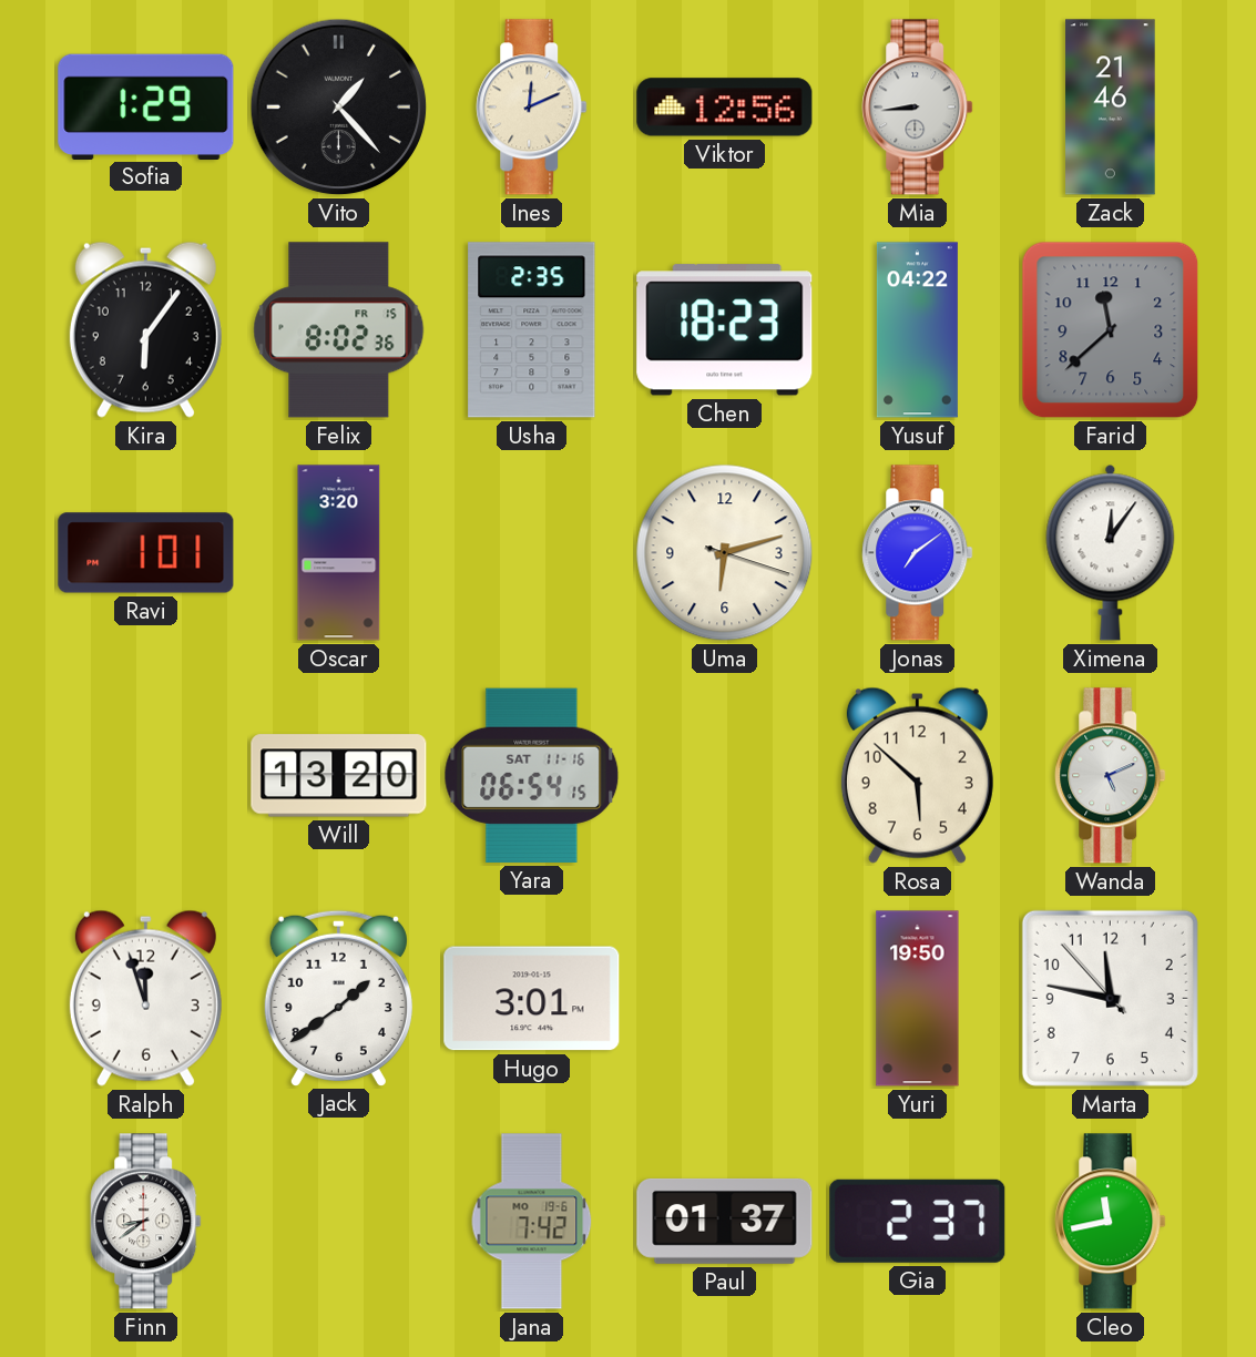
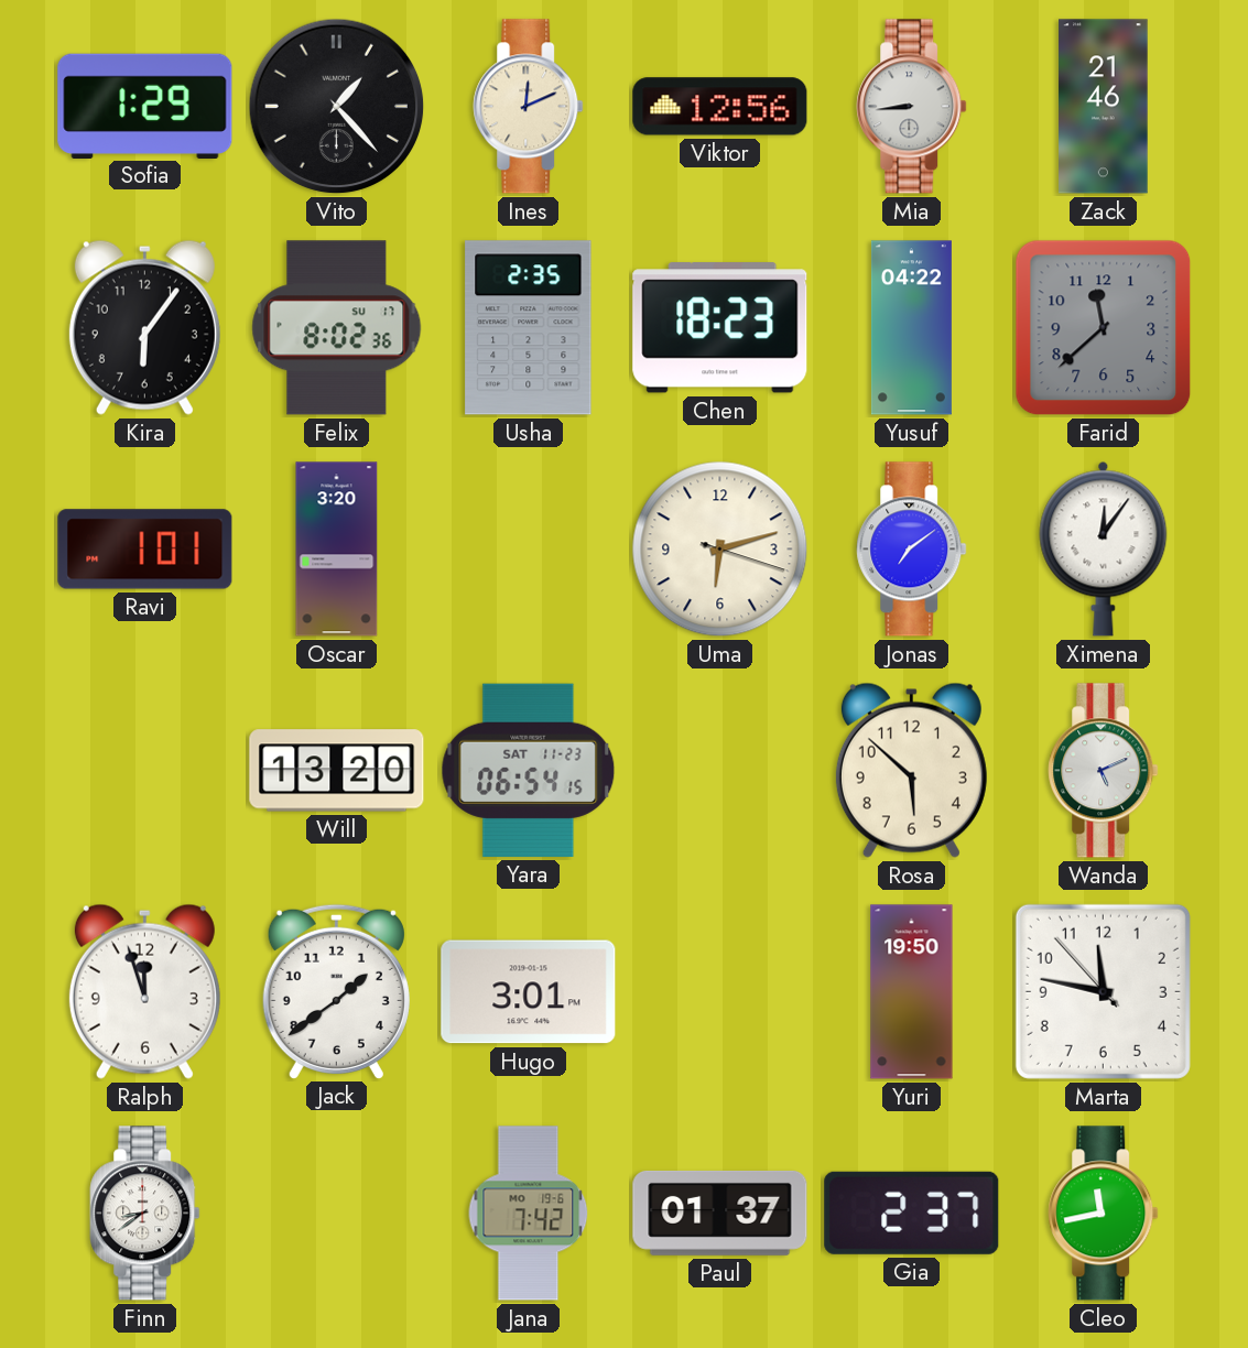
Felix date: FR 15 -> SU 17
Yara date: SAT 11-16 -> SAT 11-23
